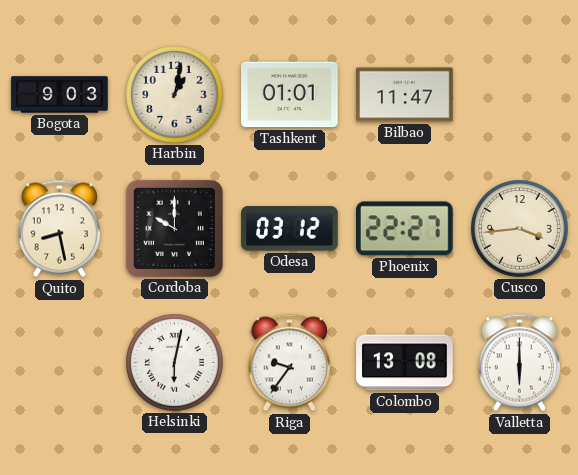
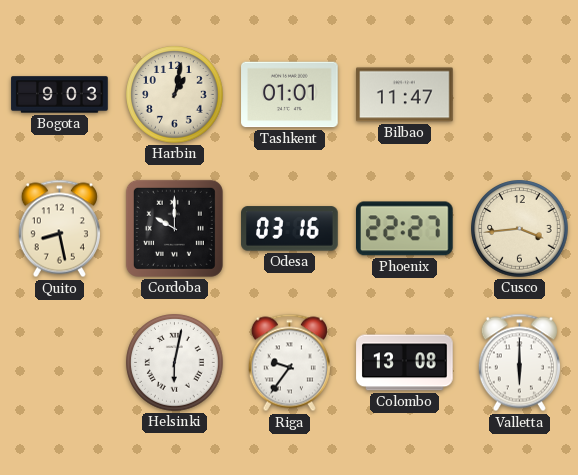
Odesa: 03:12 -> 03:16
